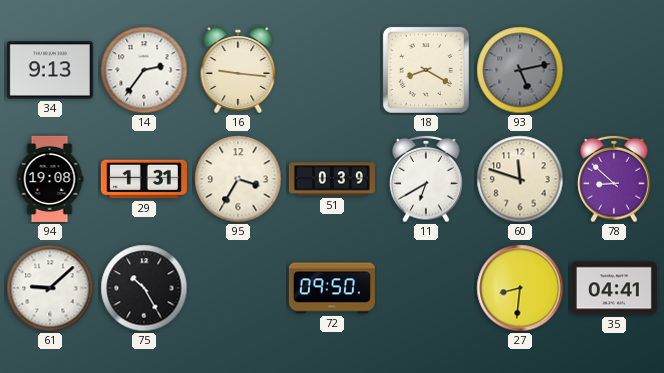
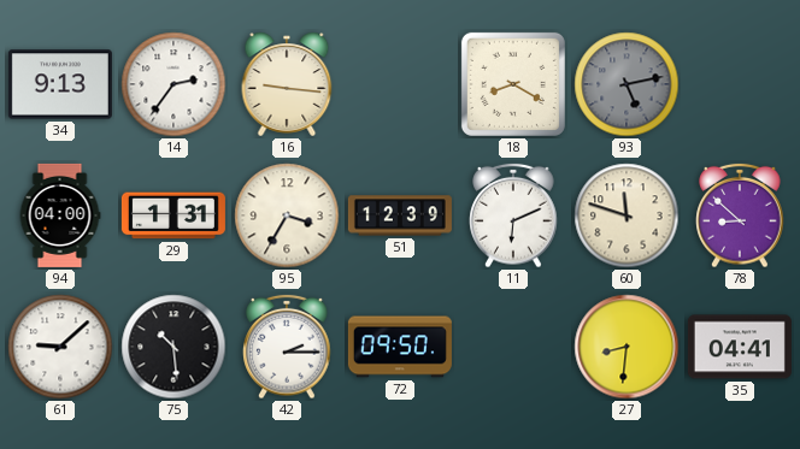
94: 19:08 -> 04:00
51: 0:39 -> 12:39
11: 6:40 -> 6:11
75: 10:25 -> 10:29
42: none -> 2:15
